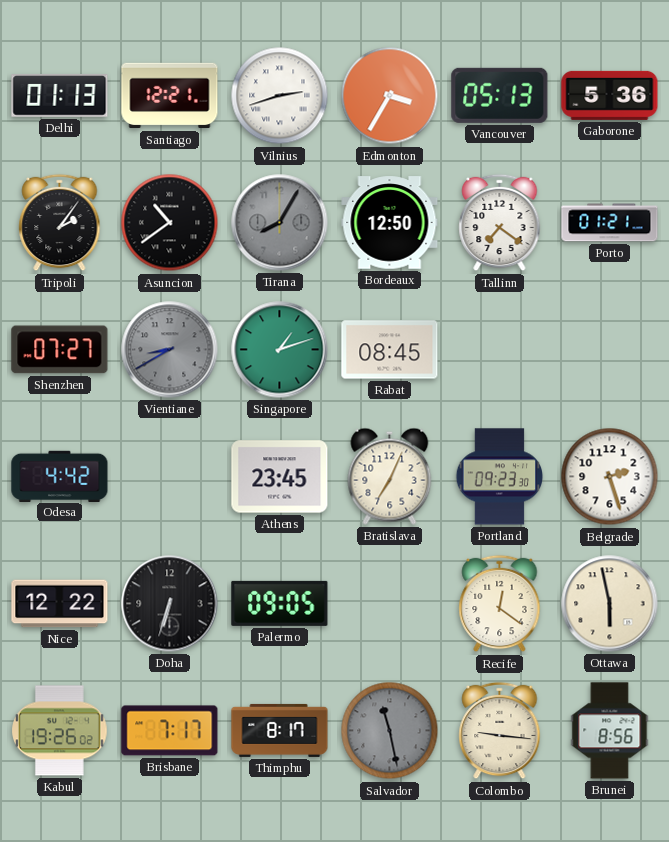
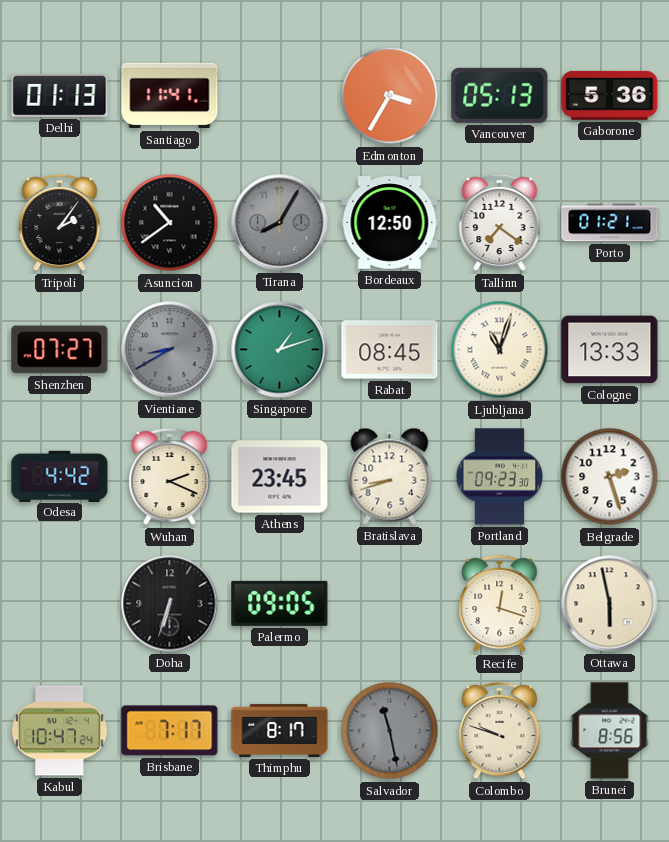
Santiago: 12:21 -> 11:41
Vilnius: 2:42 -> none
Ljubljana: none -> 11:03
Cologne: none -> 13:33
Wuhan: none -> 2:19
Bratislava: 7:04 -> 8:42
Nice: 12:22 -> none
Recife: 12:21 -> 12:18
Kabul: 19:26 -> 10:47
Colombo: 9:16 -> 9:48
